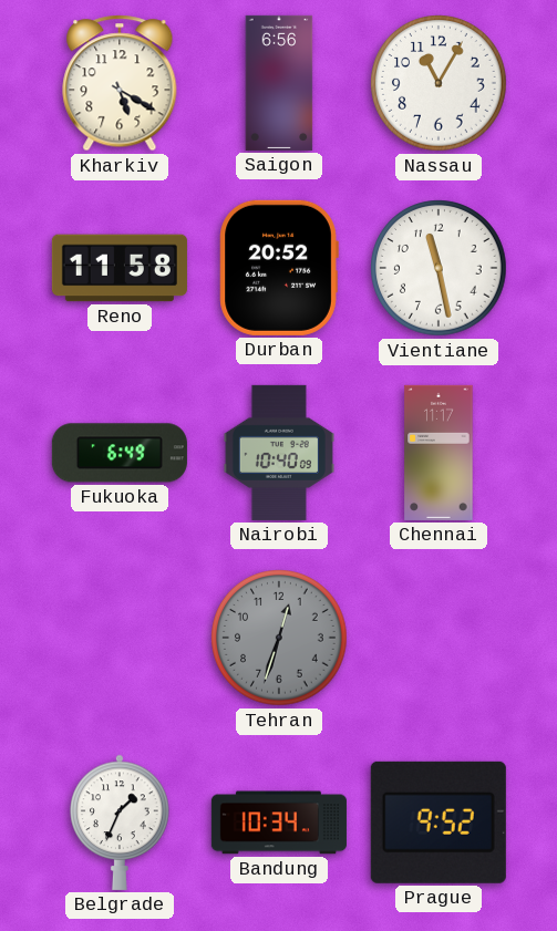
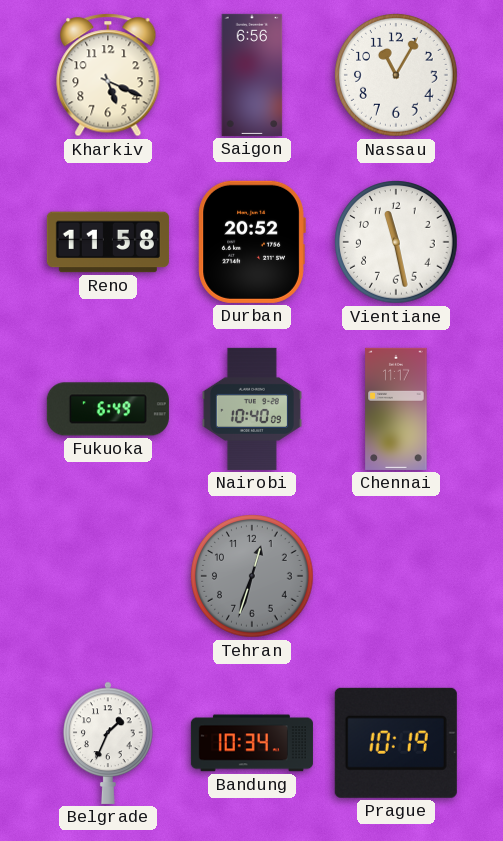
Kharkiv: 5:20 -> 5:19
Prague: 9:52 -> 10:19
